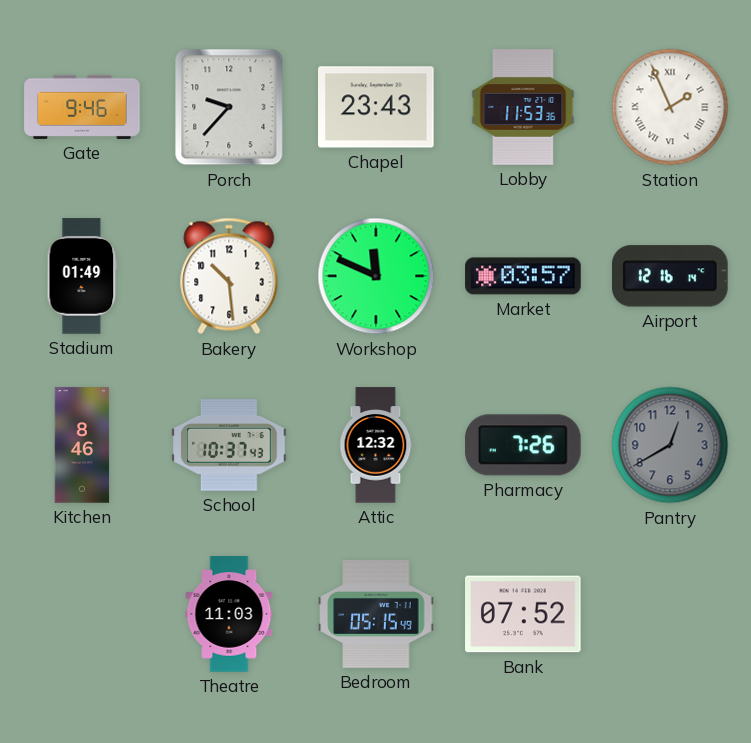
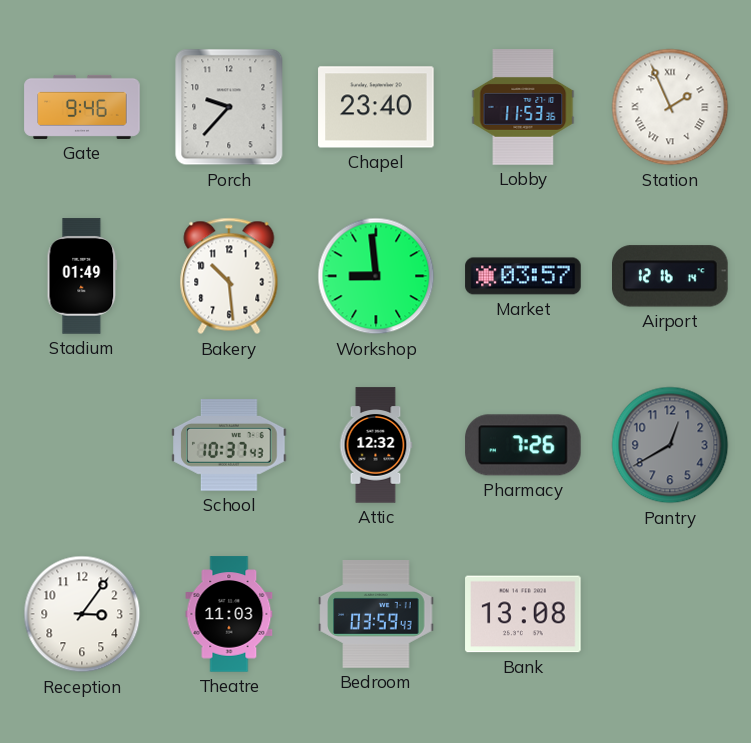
Chapel: 23:43 -> 23:40
Workshop: 11:49 -> 8:59
Kitchen: 8:46 -> none
Reception: none -> 3:06
Bedroom: 05:15 -> 03:59
Bank: 07:52 -> 13:08
